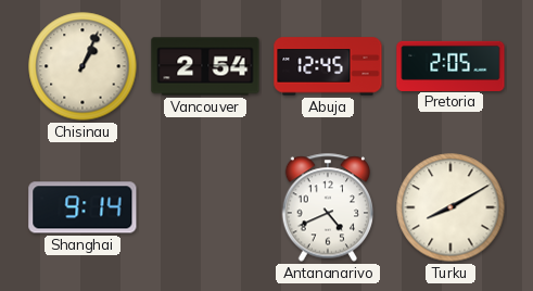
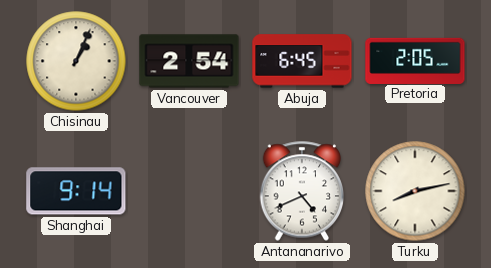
Abuja: 12:45 -> 6:45
Turku: 8:10 -> 8:13
